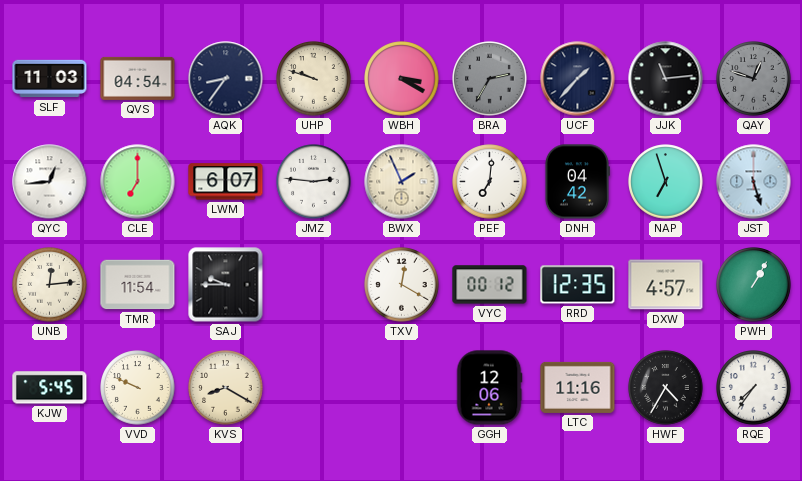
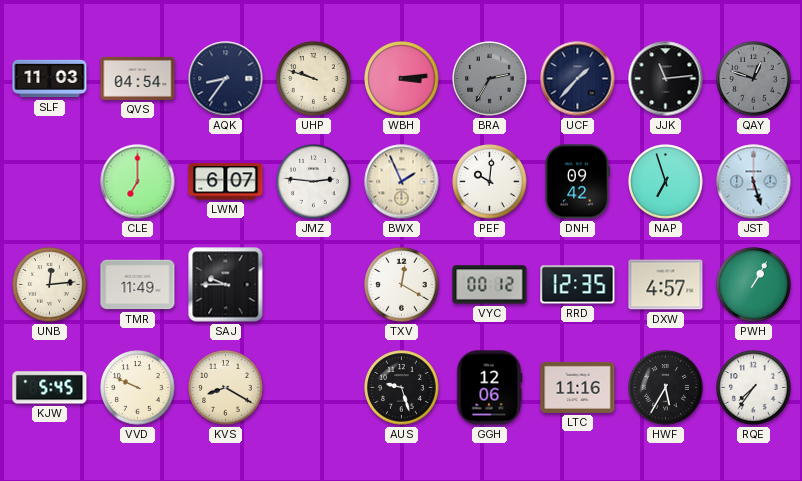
WBH: 3:20 -> 3:14
QYC: 12:44 -> none
PEF: 7:01 -> 10:01
DNH: 04:42 -> 09:42
TMR: 11:54 -> 11:49
AUS: none -> 9:27
HWF: 4:35 -> 5:35
